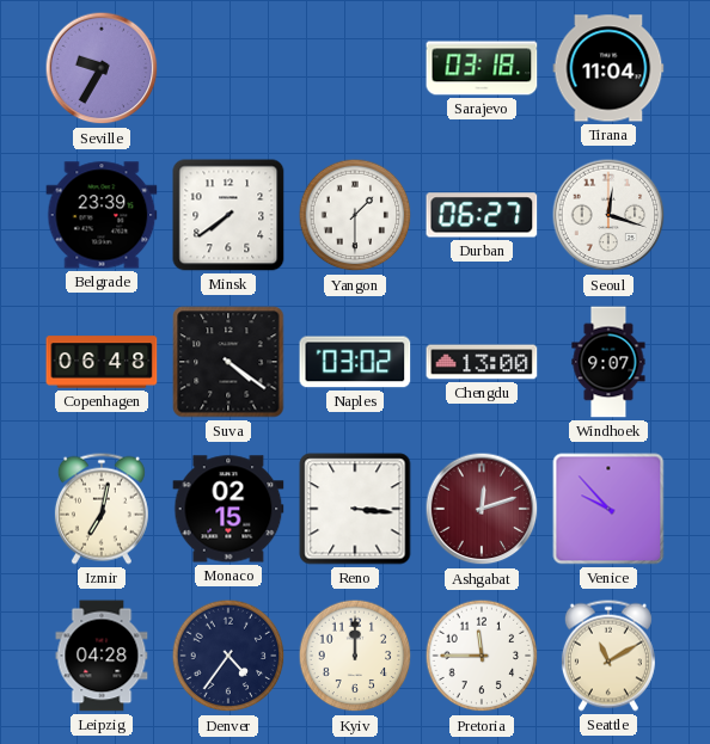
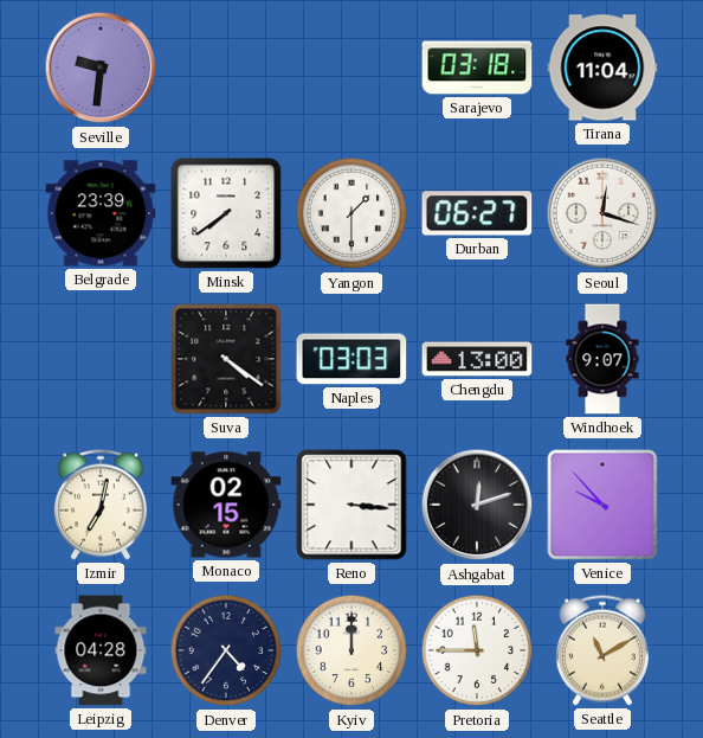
Seville: 9:35 -> 9:31
Copenhagen: 06:48 -> none
Naples: 03:02 -> 03:03
Ashgabat dial: burgundy -> black
